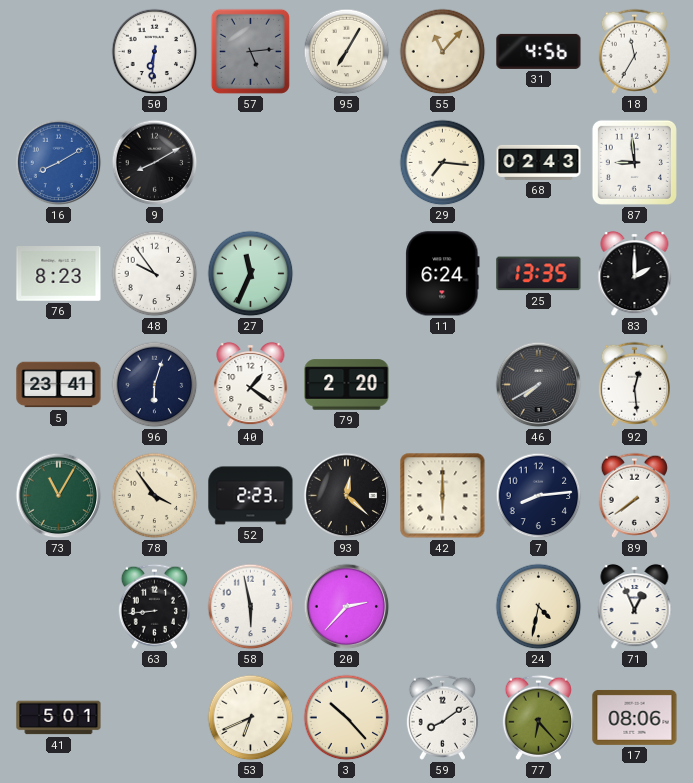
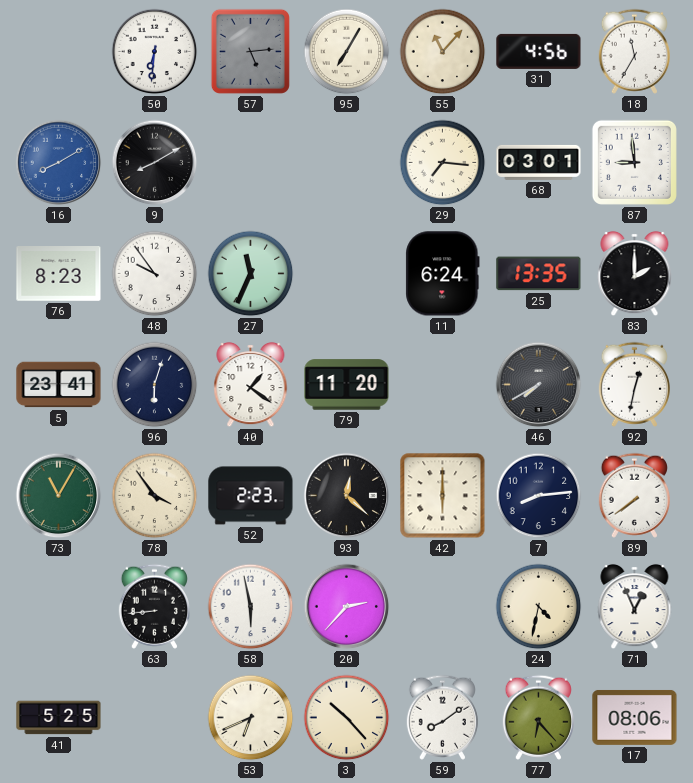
68: 02:43 -> 03:01
79: 2:20 -> 11:20
92: 12:29 -> 12:32
41: 5:01 -> 5:25
